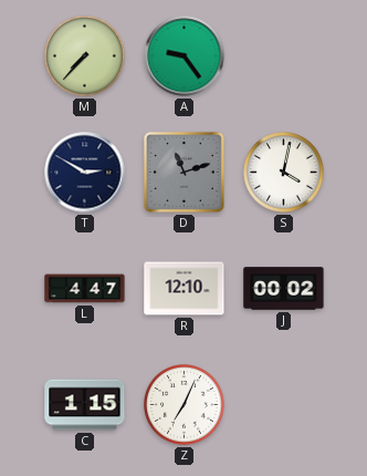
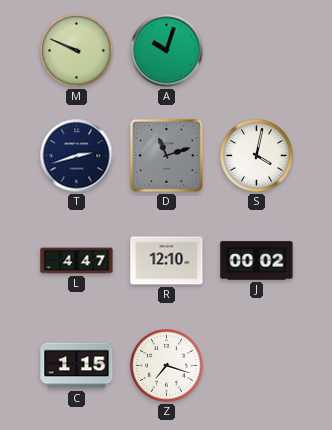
M: 7:37 -> 9:49
A: 9:24 -> 10:03
T: 2:50 -> 2:42
Z: 7:04 -> 7:18
